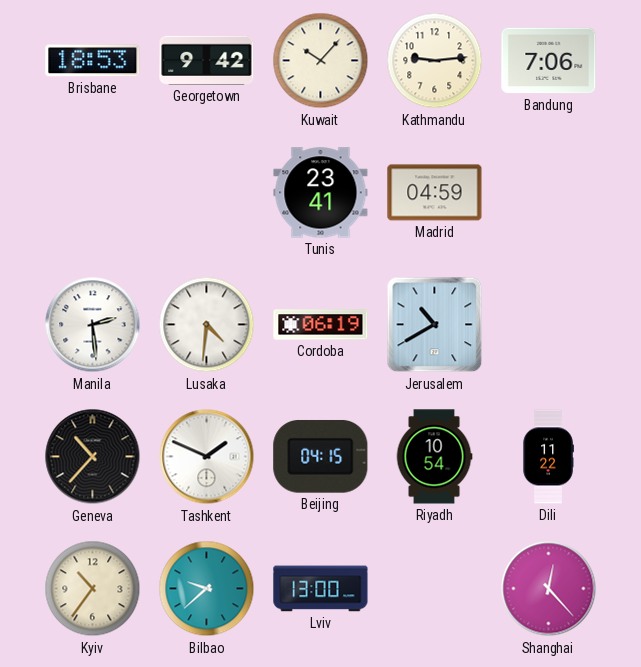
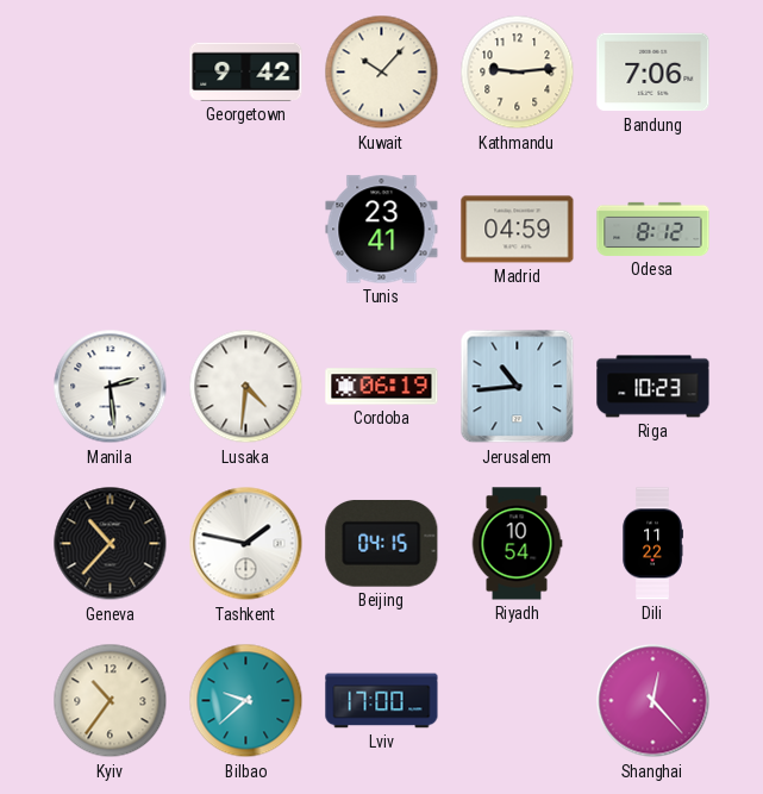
Brisbane: 18:53 -> none
Odesa: none -> 8:12
Jerusalem: 10:40 -> 10:44
Riga: none -> 10:23
Tashkent: 1:49 -> 1:47
Lviv: 13:00 -> 17:00
